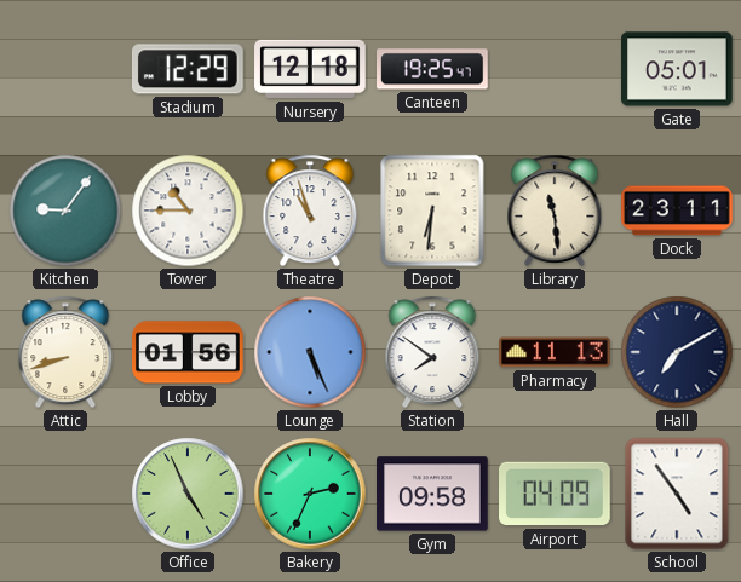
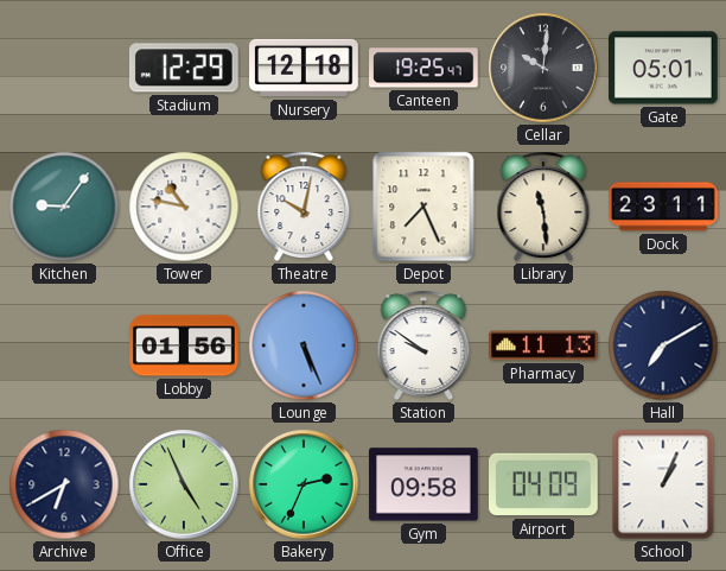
Cellar: none -> 10:01
Tower: 10:45 -> 10:47
Theatre: 10:57 -> 10:02
Depot: 6:31 -> 7:26
Attic: 8:42 -> none
Station: 7:51 -> 9:51
Archive: none -> 6:40
School: 4:54 -> 1:04
